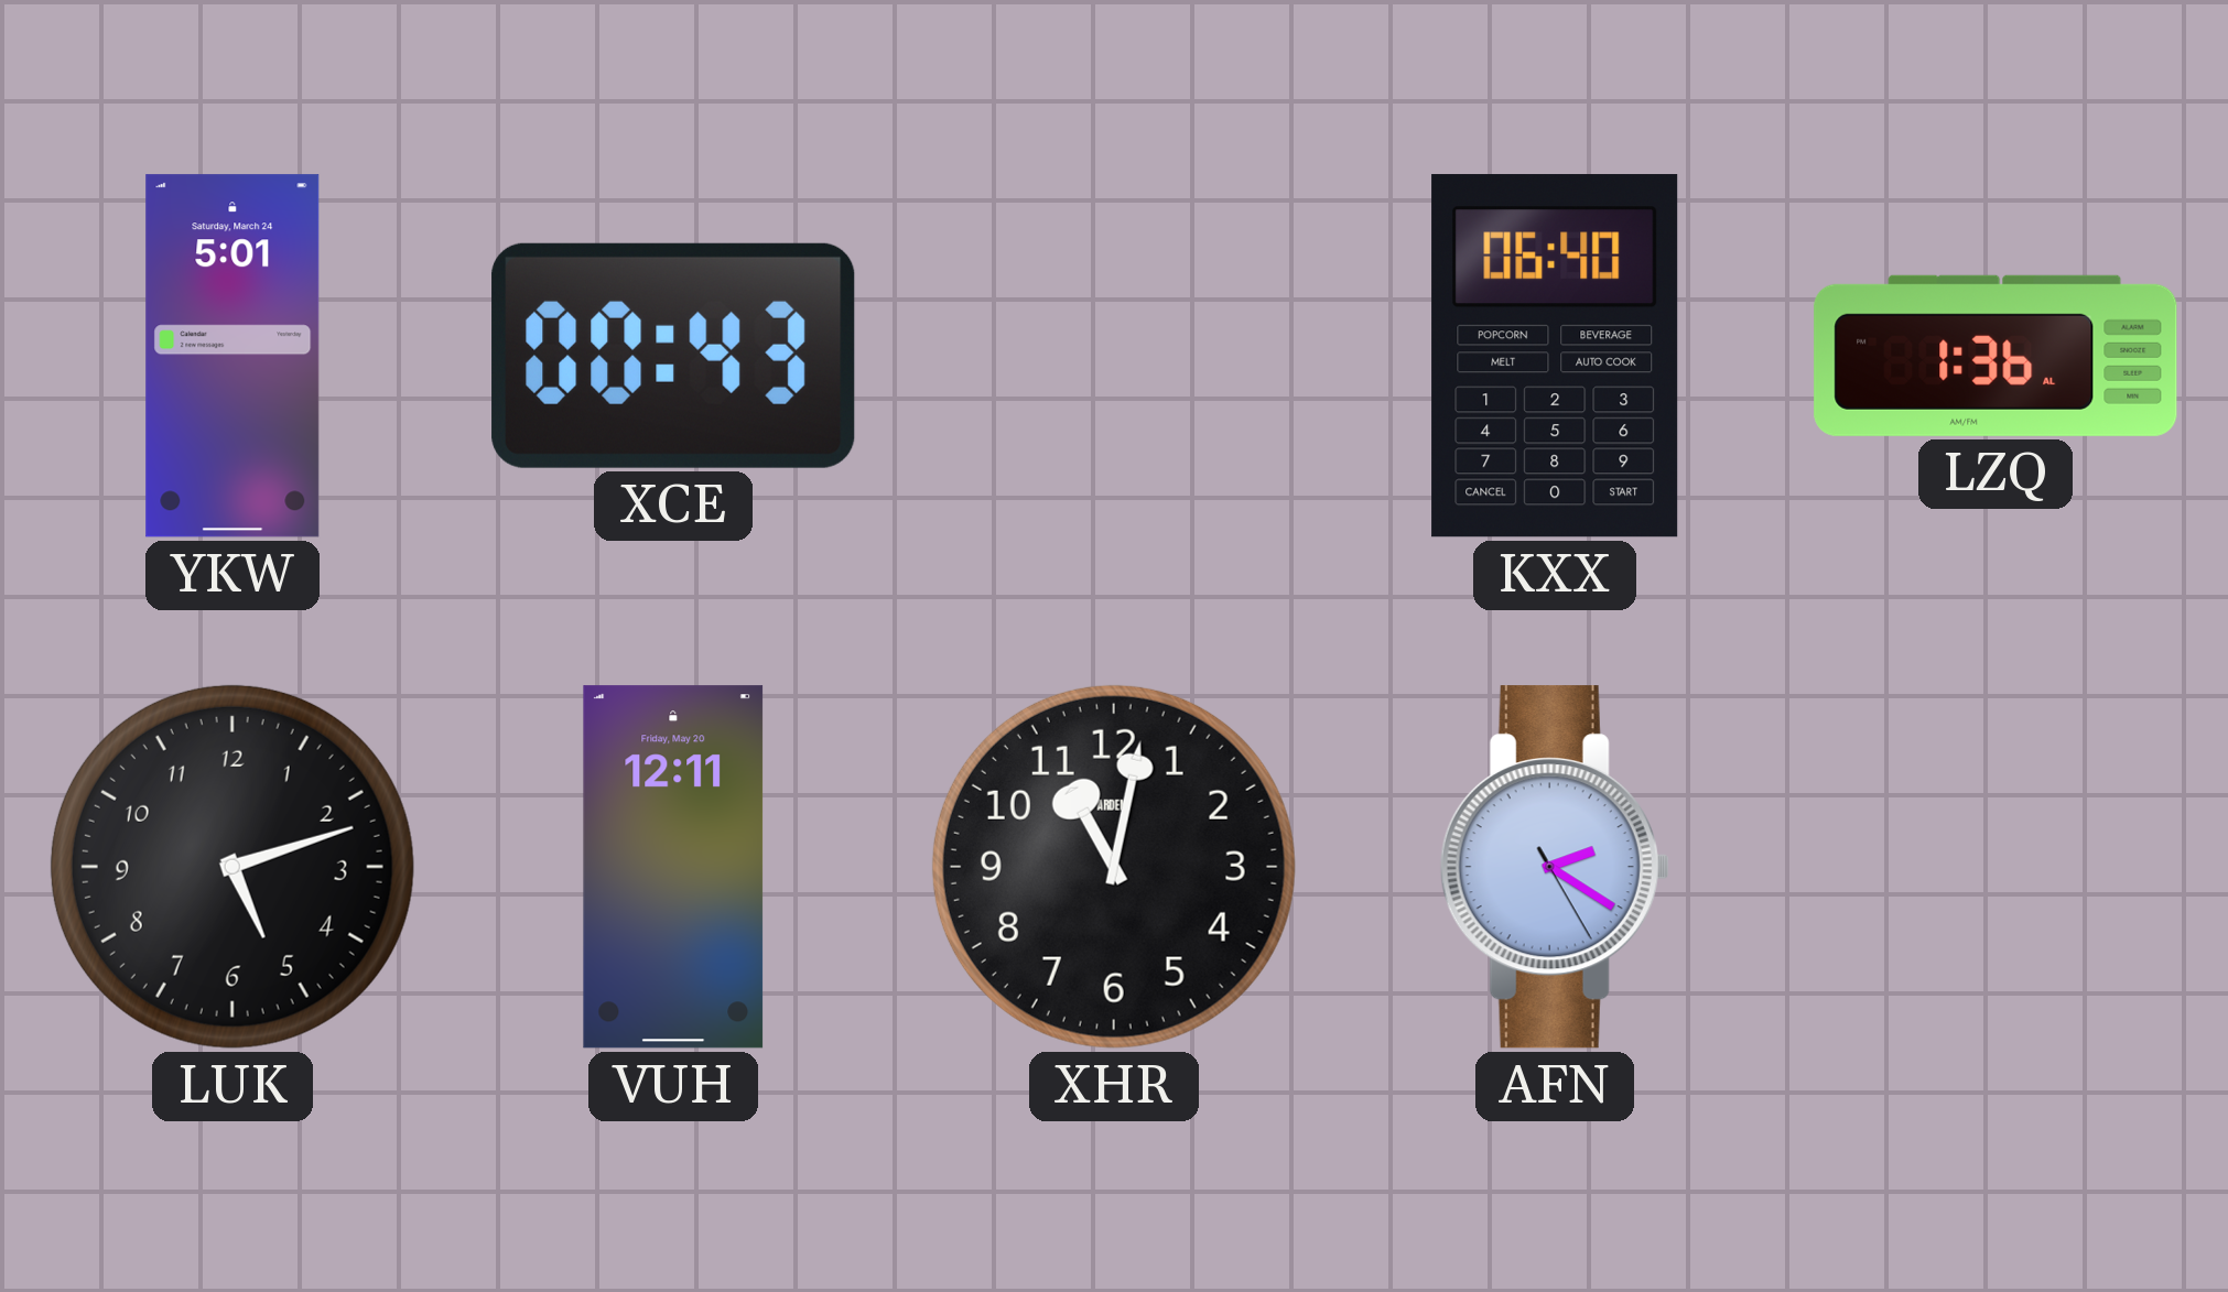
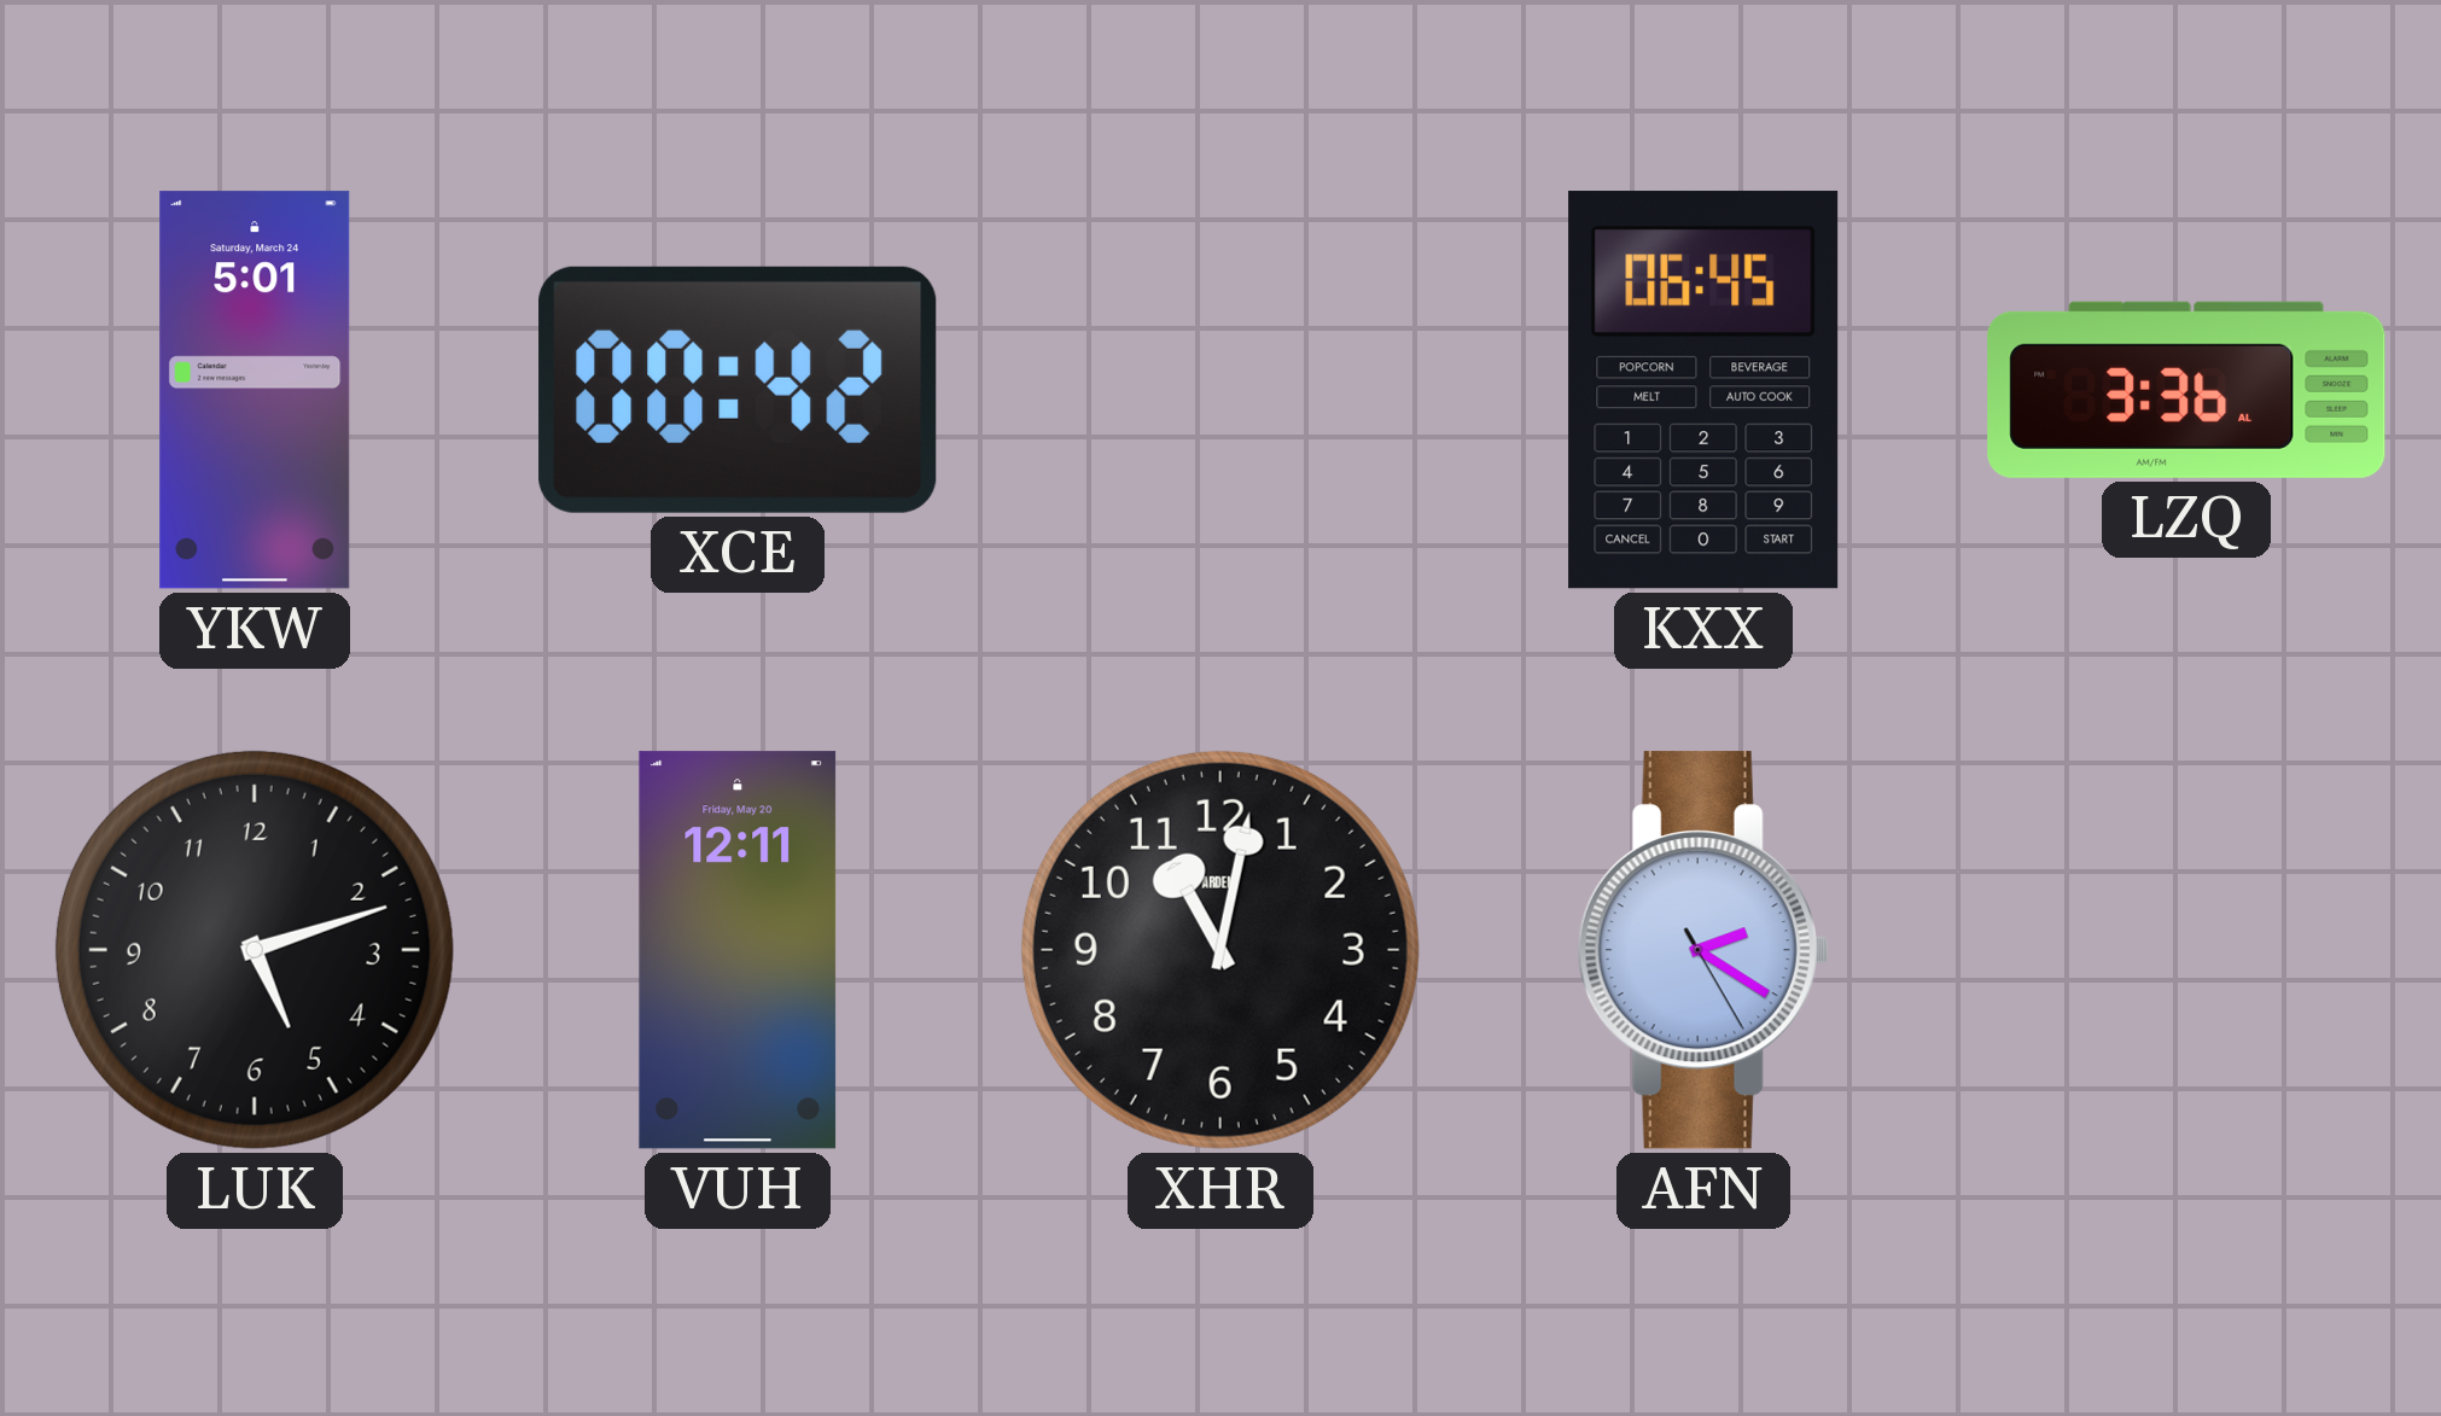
XCE: 00:43 -> 00:42
KXX: 06:40 -> 06:45
LZQ: 1:36 -> 3:36
